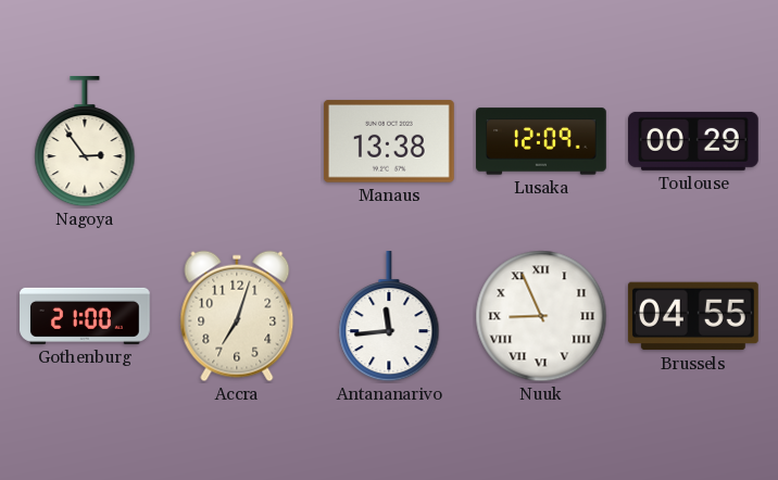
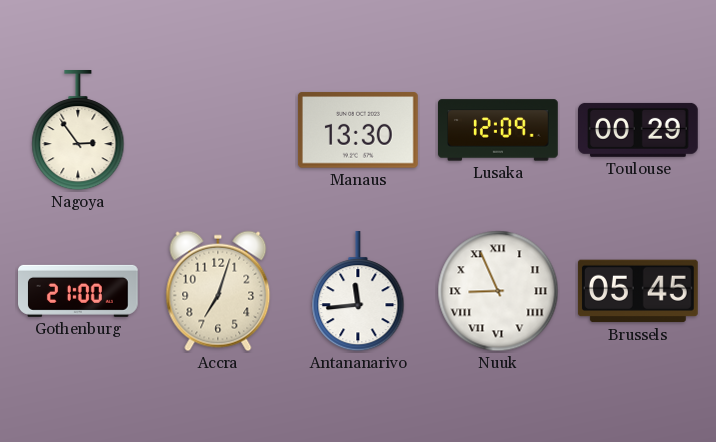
Manaus: 13:38 -> 13:30
Brussels: 04:55 -> 05:45
